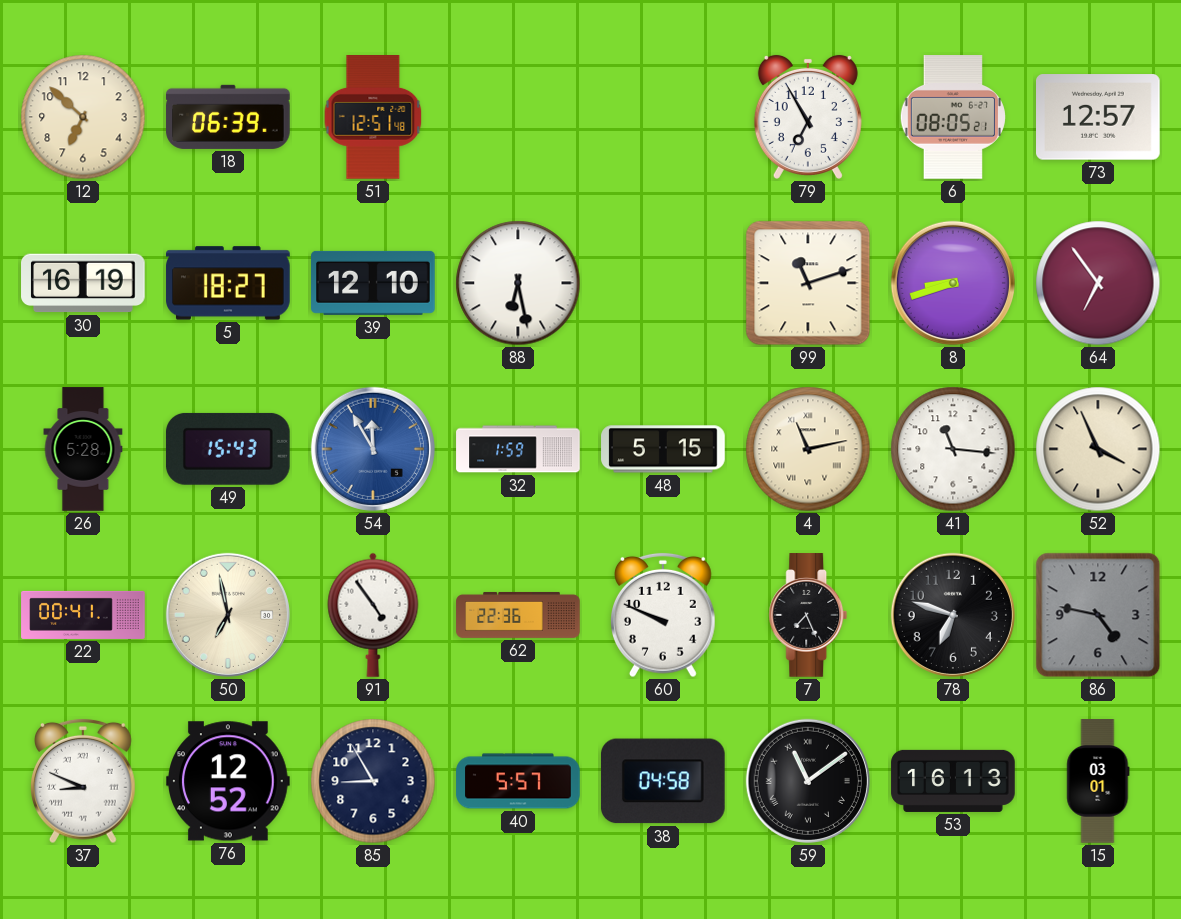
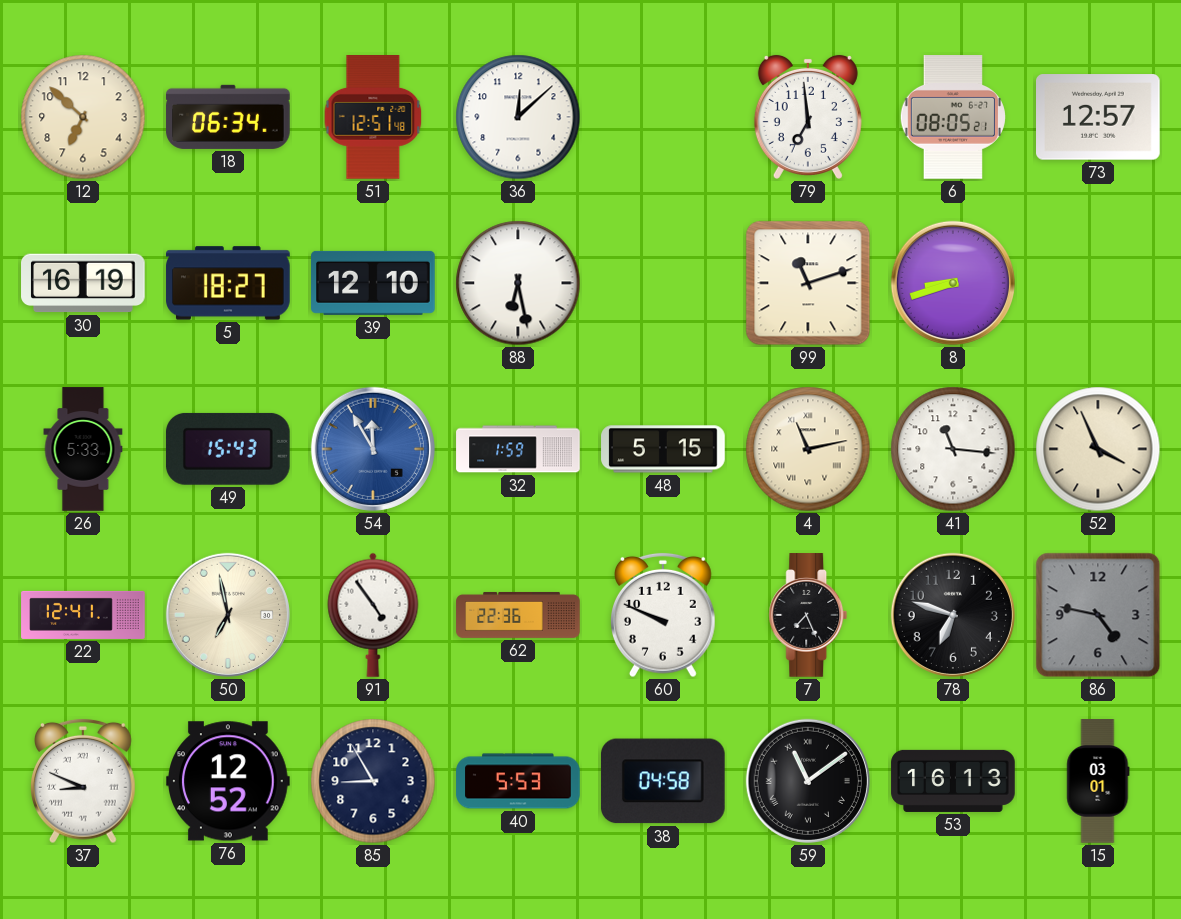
18: 06:39 -> 06:34
36: none -> 12:08
79: 6:55 -> 6:59
64: 6:54 -> none
26: 5:28 -> 5:33
22: 00:41 -> 12:41
40: 5:57 -> 5:53
